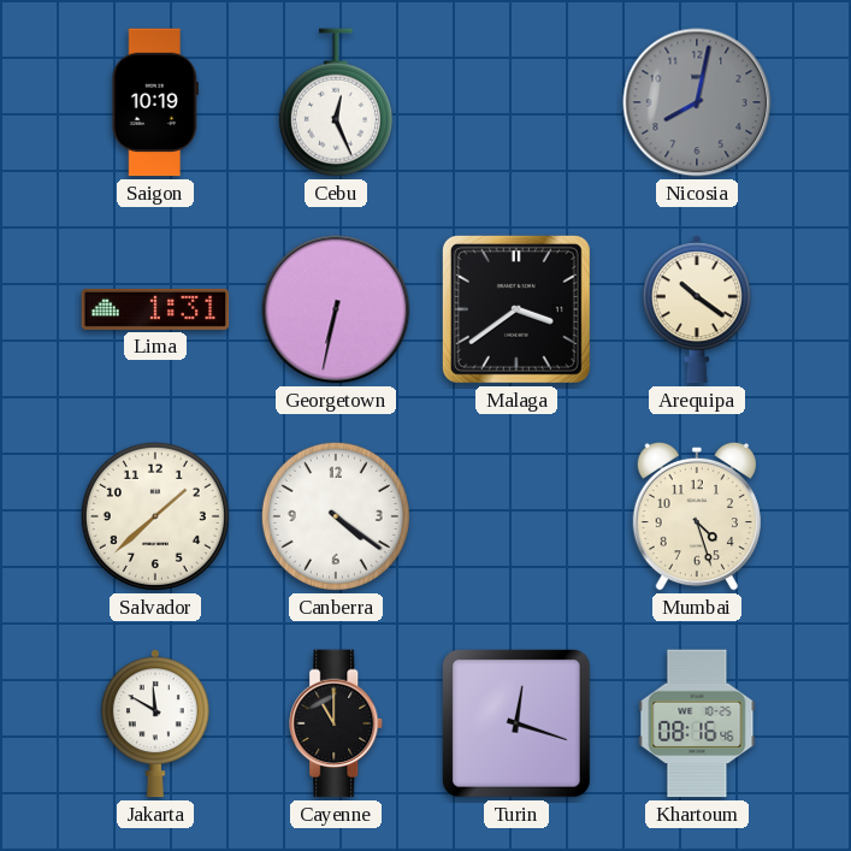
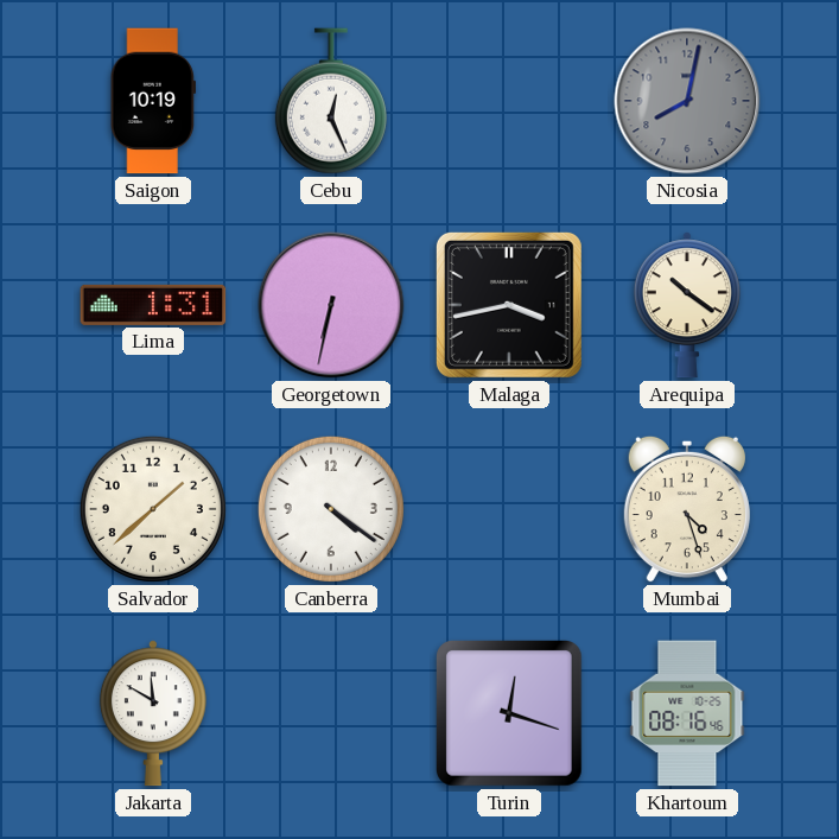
Malaga: 3:39 -> 3:43
Cayenne: 11:00 -> none
